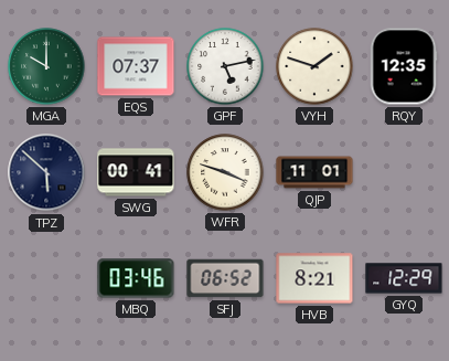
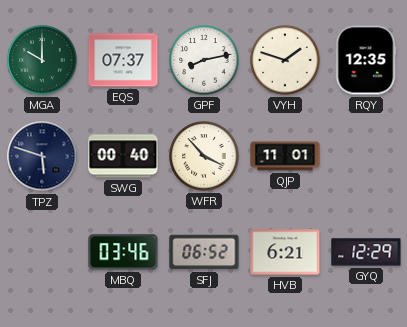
GPF: 5:13 -> 8:13
TPZ: 5:52 -> 5:48
SWG: 00:41 -> 00:40
WFR: 3:48 -> 3:53
HVB: 8:21 -> 6:21
